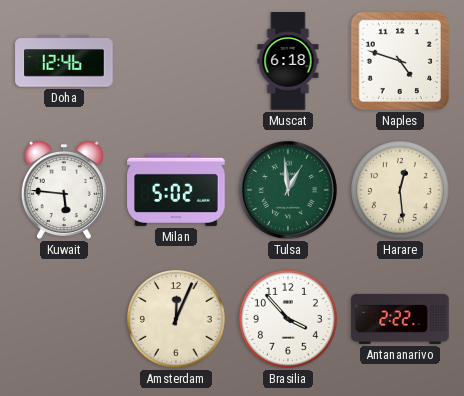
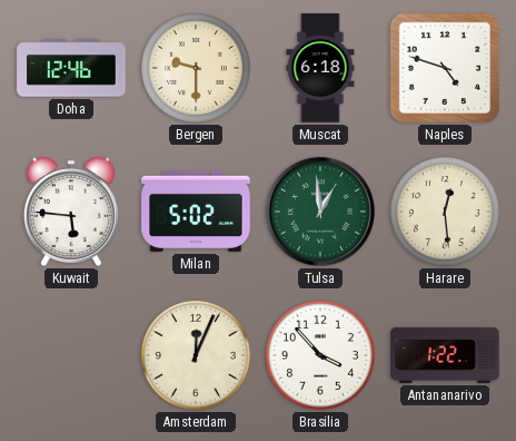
Bergen: none -> 9:30
Antananarivo: 2:22 -> 1:22
